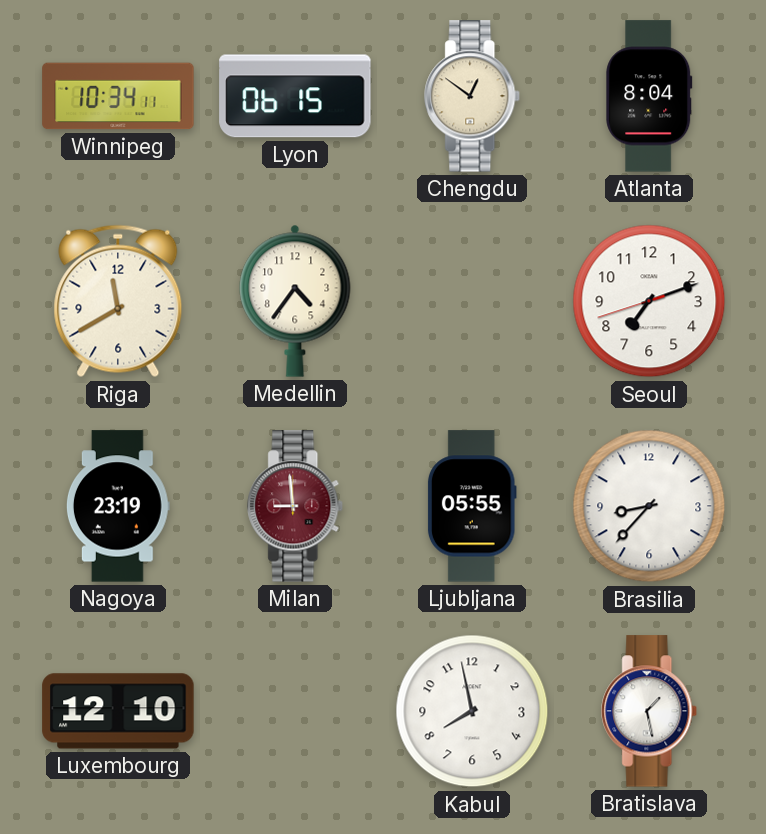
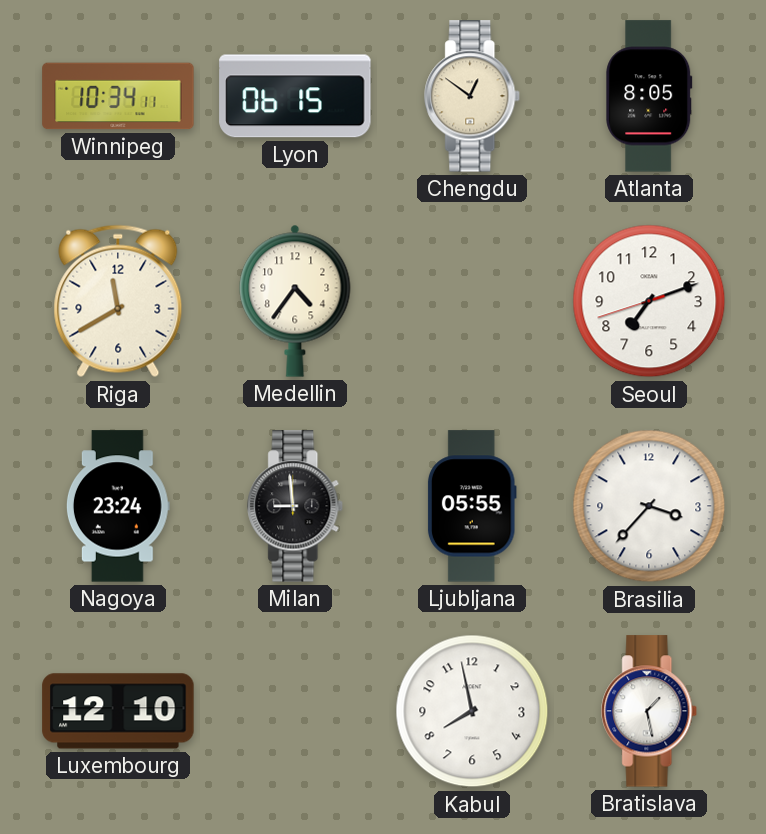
Atlanta: 8:04 -> 8:05
Nagoya: 23:19 -> 23:24
Milan dial: burgundy -> black
Brasilia: 8:37 -> 3:37
